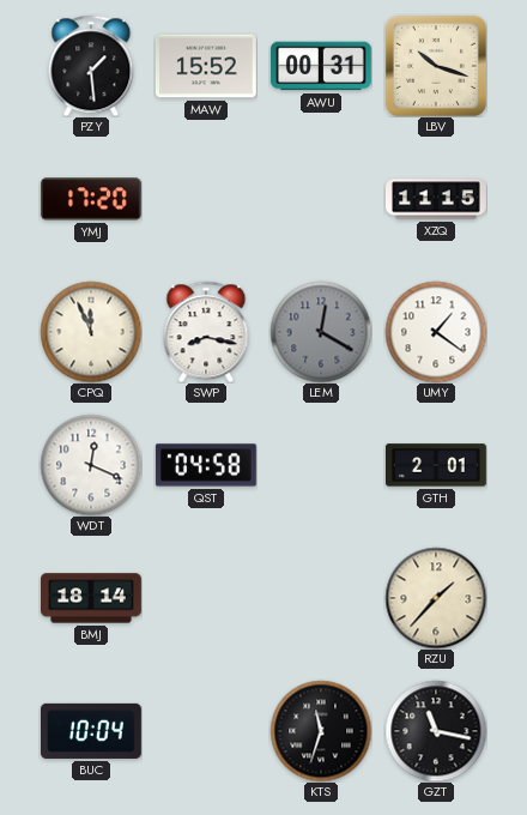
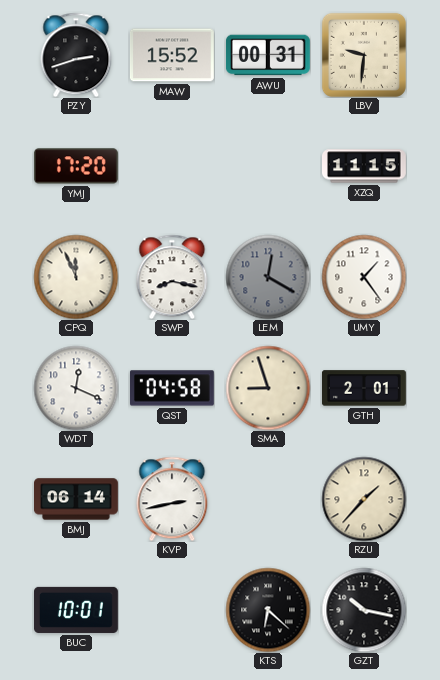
PZY: 1:29 -> 2:42
LBV: 10:18 -> 9:31
UMY: 1:21 -> 1:24
SMA: none -> 8:57
BMJ: 18:14 -> 06:14
KVP: none -> 2:43
BUC: 10:04 -> 10:01
KTS: 11:33 -> 6:22
GZT: 11:17 -> 10:17
